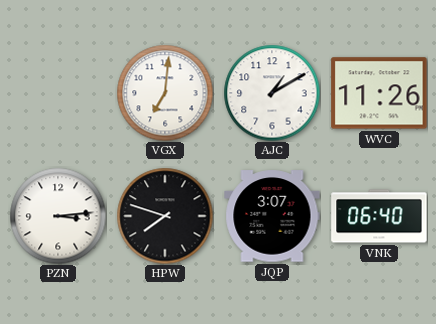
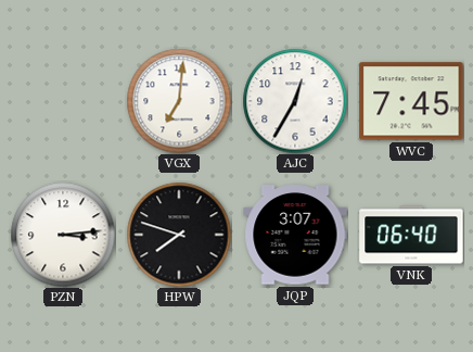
AJC: 1:10 -> 12:35
WVC: 11:26 -> 7:45
